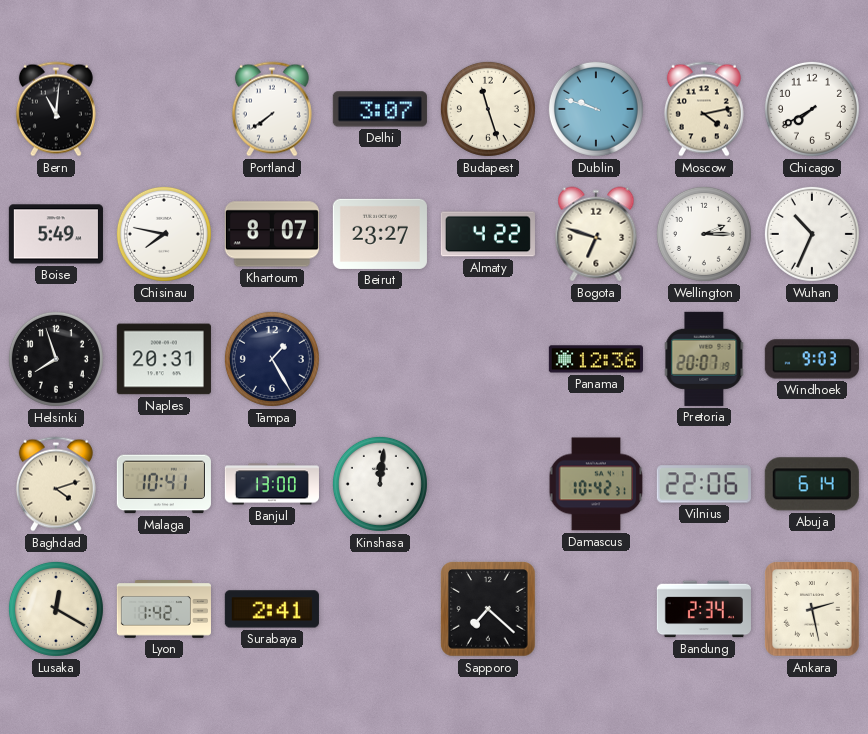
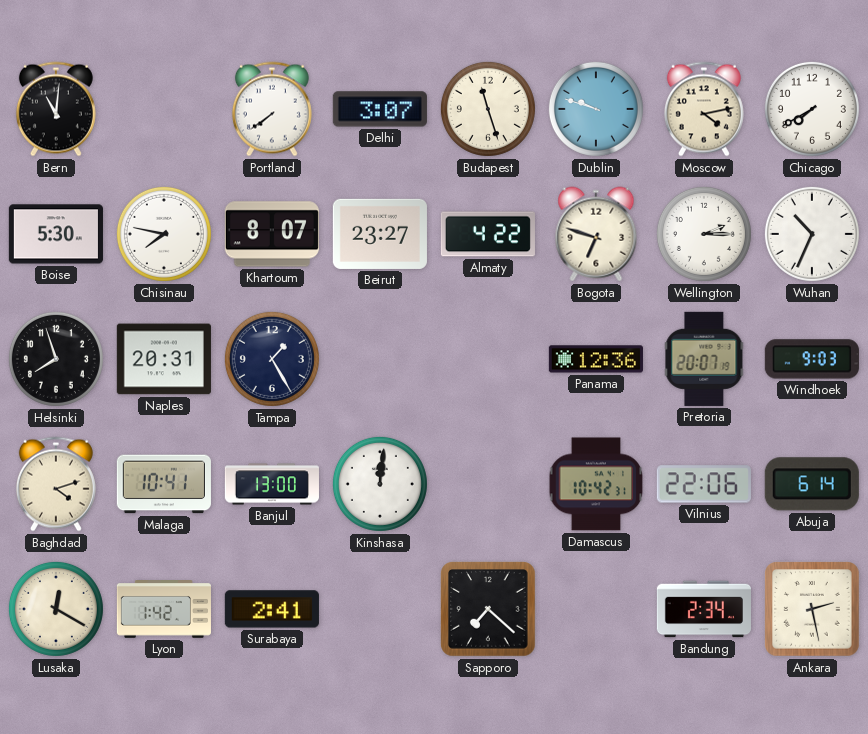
Boise: 5:49 -> 5:30
